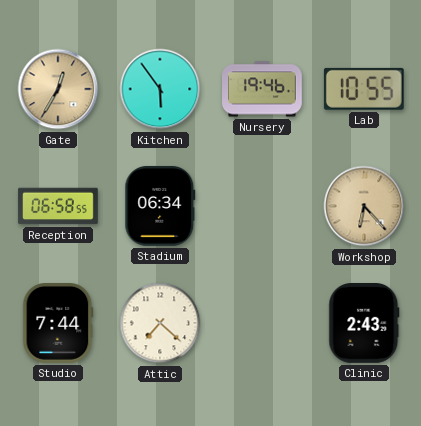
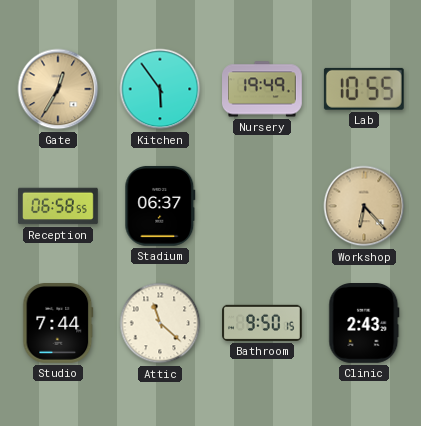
Nursery: 19:46 -> 19:49
Stadium: 06:34 -> 06:37
Attic: 7:22 -> 11:22
Bathroom: none -> 9:50
